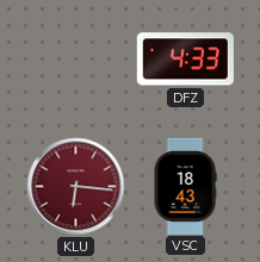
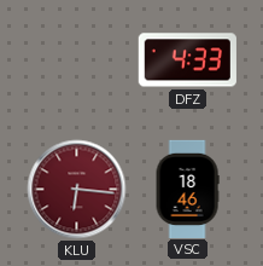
VSC: 18:43 -> 18:46
